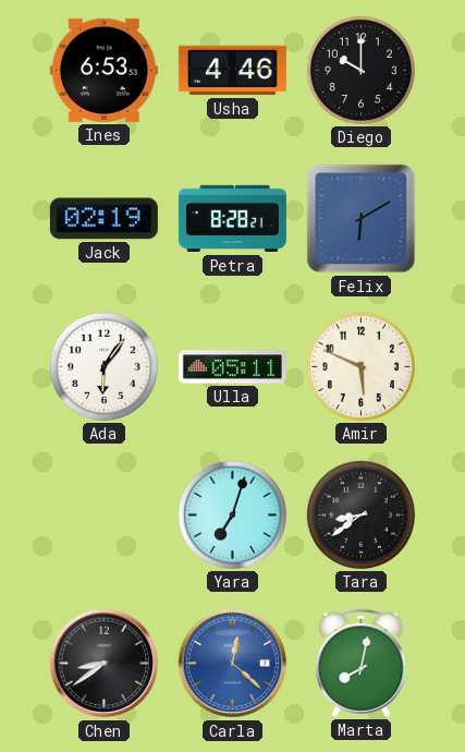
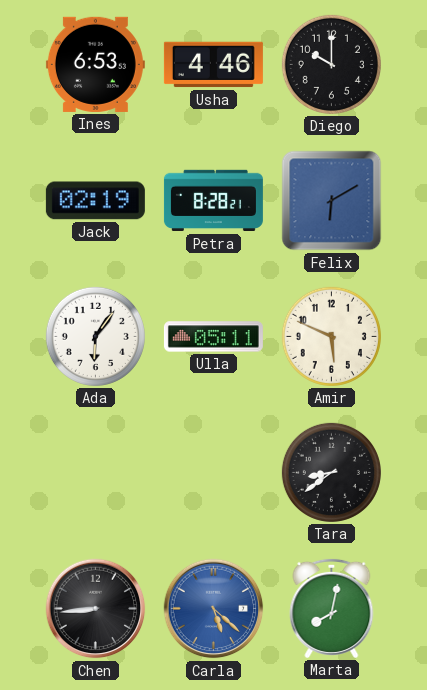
Yara: 7:03 -> none
Chen: 8:39 -> 8:44
Carla: 12:22 -> 5:22
